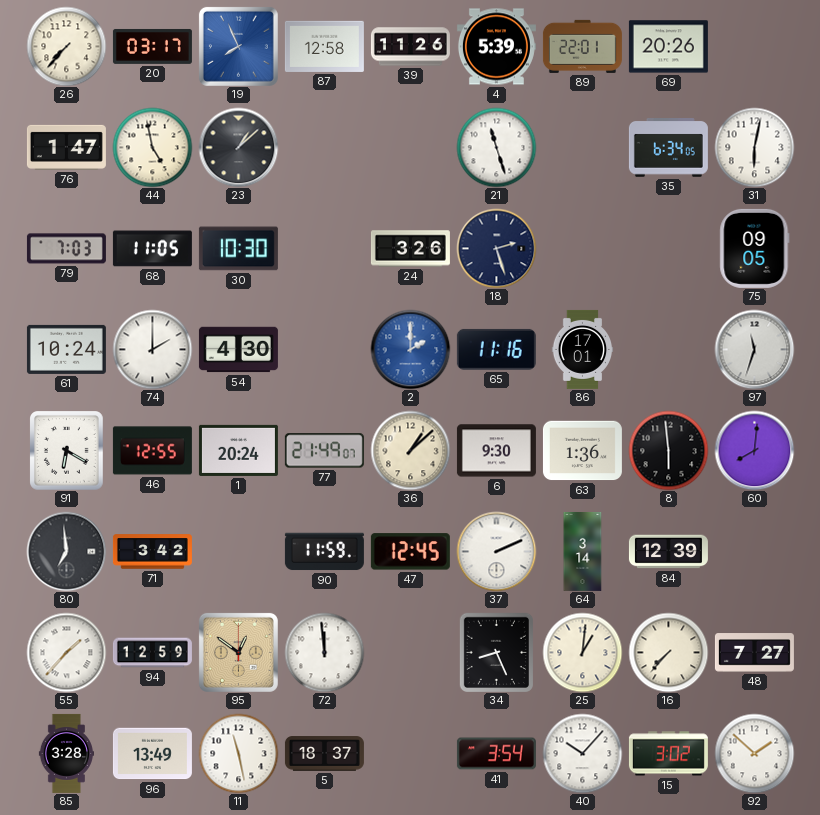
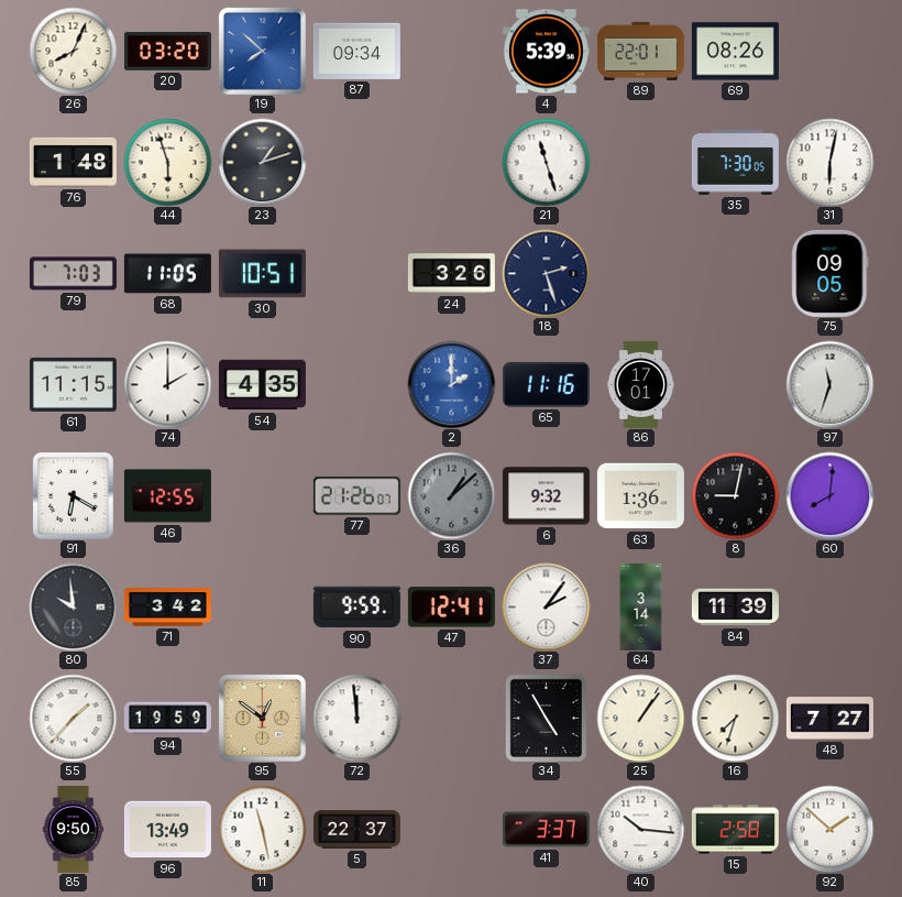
26: 7:37 -> 8:04
20: 03:17 -> 03:20
19: 7:56 -> 7:52
87: 12:58 -> 09:34
39: 11:26 -> none
69: 20:26 -> 08:26
76: 1:47 -> 1:48
44: 4:58 -> 5:57
23: 1:08 -> 1:12
35: 6:34 -> 7:30
30: 10:30 -> 10:51
61: 10:24 -> 11:15
54: 4:30 -> 4:35
1: 20:24 -> none
77: 21:49 -> 21:26
36 dial: cream -> grey
6: 9:30 -> 9:32
8: 5:59 -> 9:02
80: 6:59 -> 9:59
90: 11:59 -> 9:59
47: 12:45 -> 12:41
37: 2:11 -> 2:06
84: 12:39 -> 11:39
94: 12:59 -> 19:59
34: 8:26 -> 4:55
25: 1:01 -> 1:06
16: 7:37 -> 7:33
85: 3:28 -> 9:50
5: 18:37 -> 22:37
41: 3:54 -> 3:37
40: 10:07 -> 10:16
15: 3:02 -> 2:58
